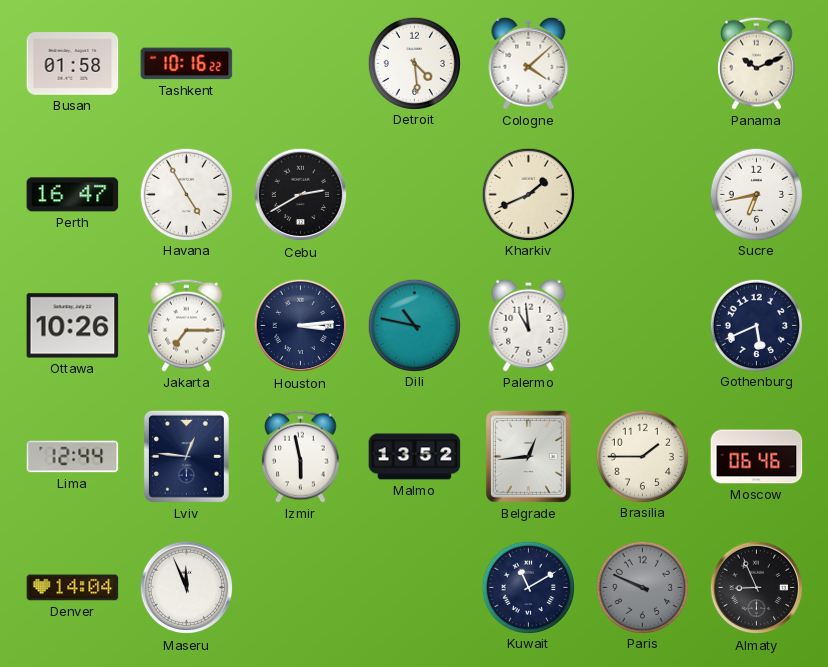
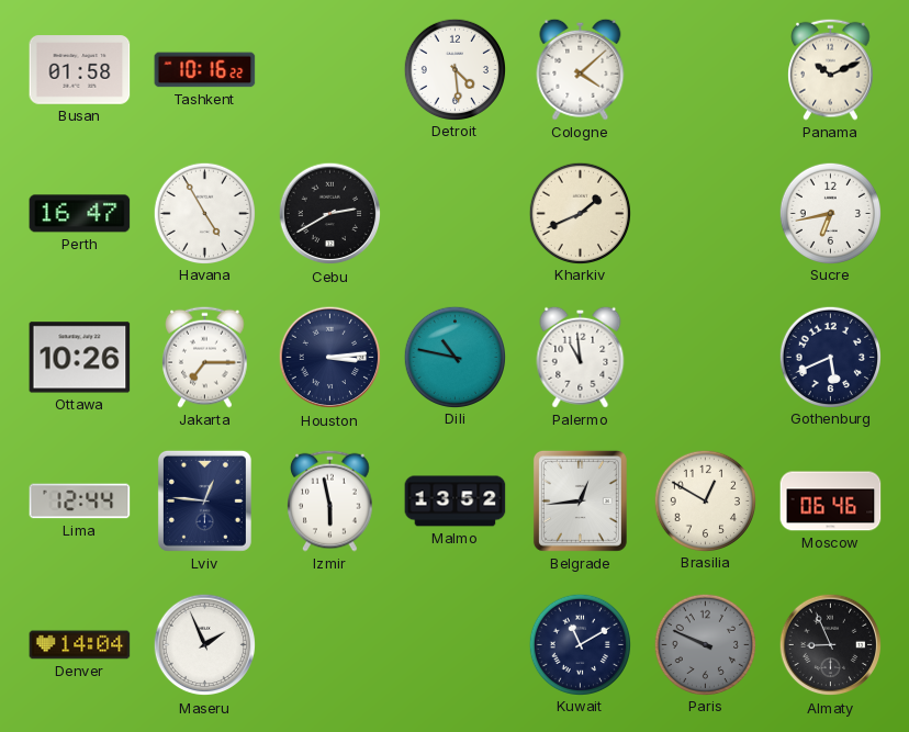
Brasilia: 1:45 -> 12:50
Maseru: 11:56 -> 1:56
